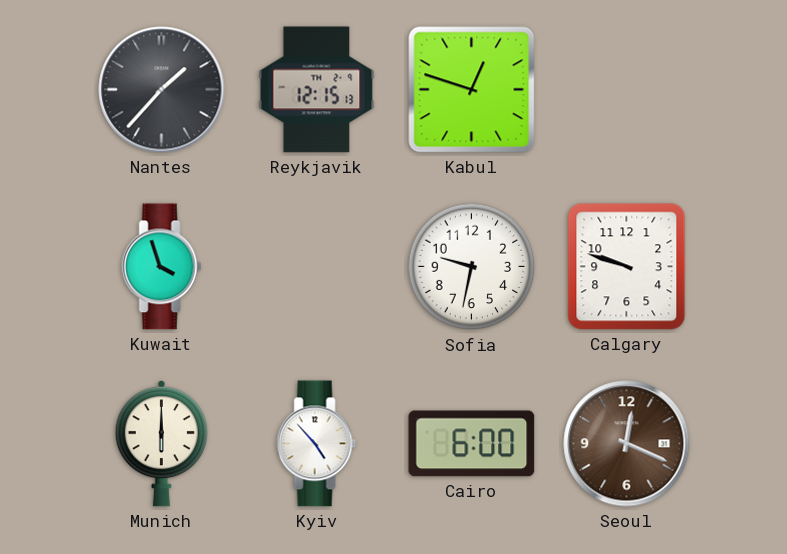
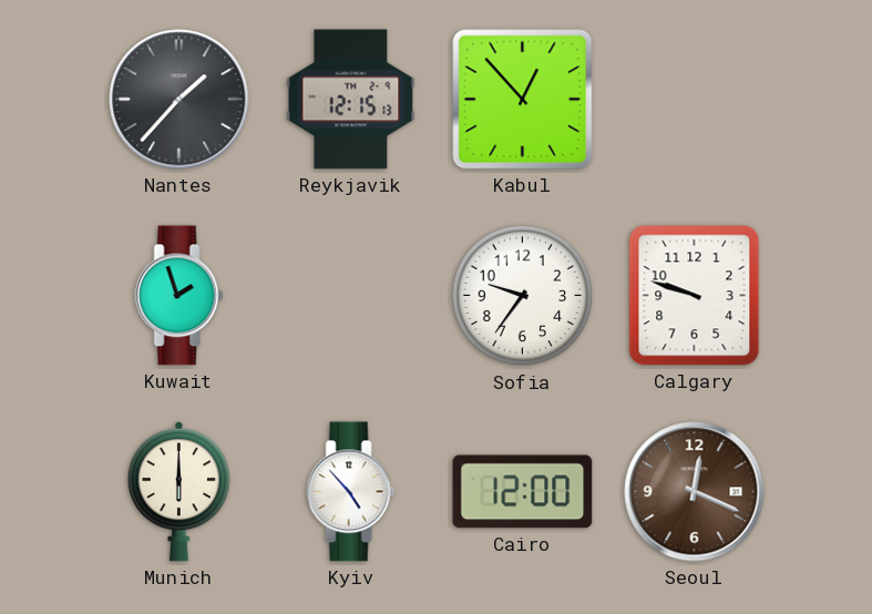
Kabul: 12:48 -> 12:53
Kuwait: 3:57 -> 1:57
Sofia: 9:32 -> 9:36
Cairo: 6:00 -> 12:00
